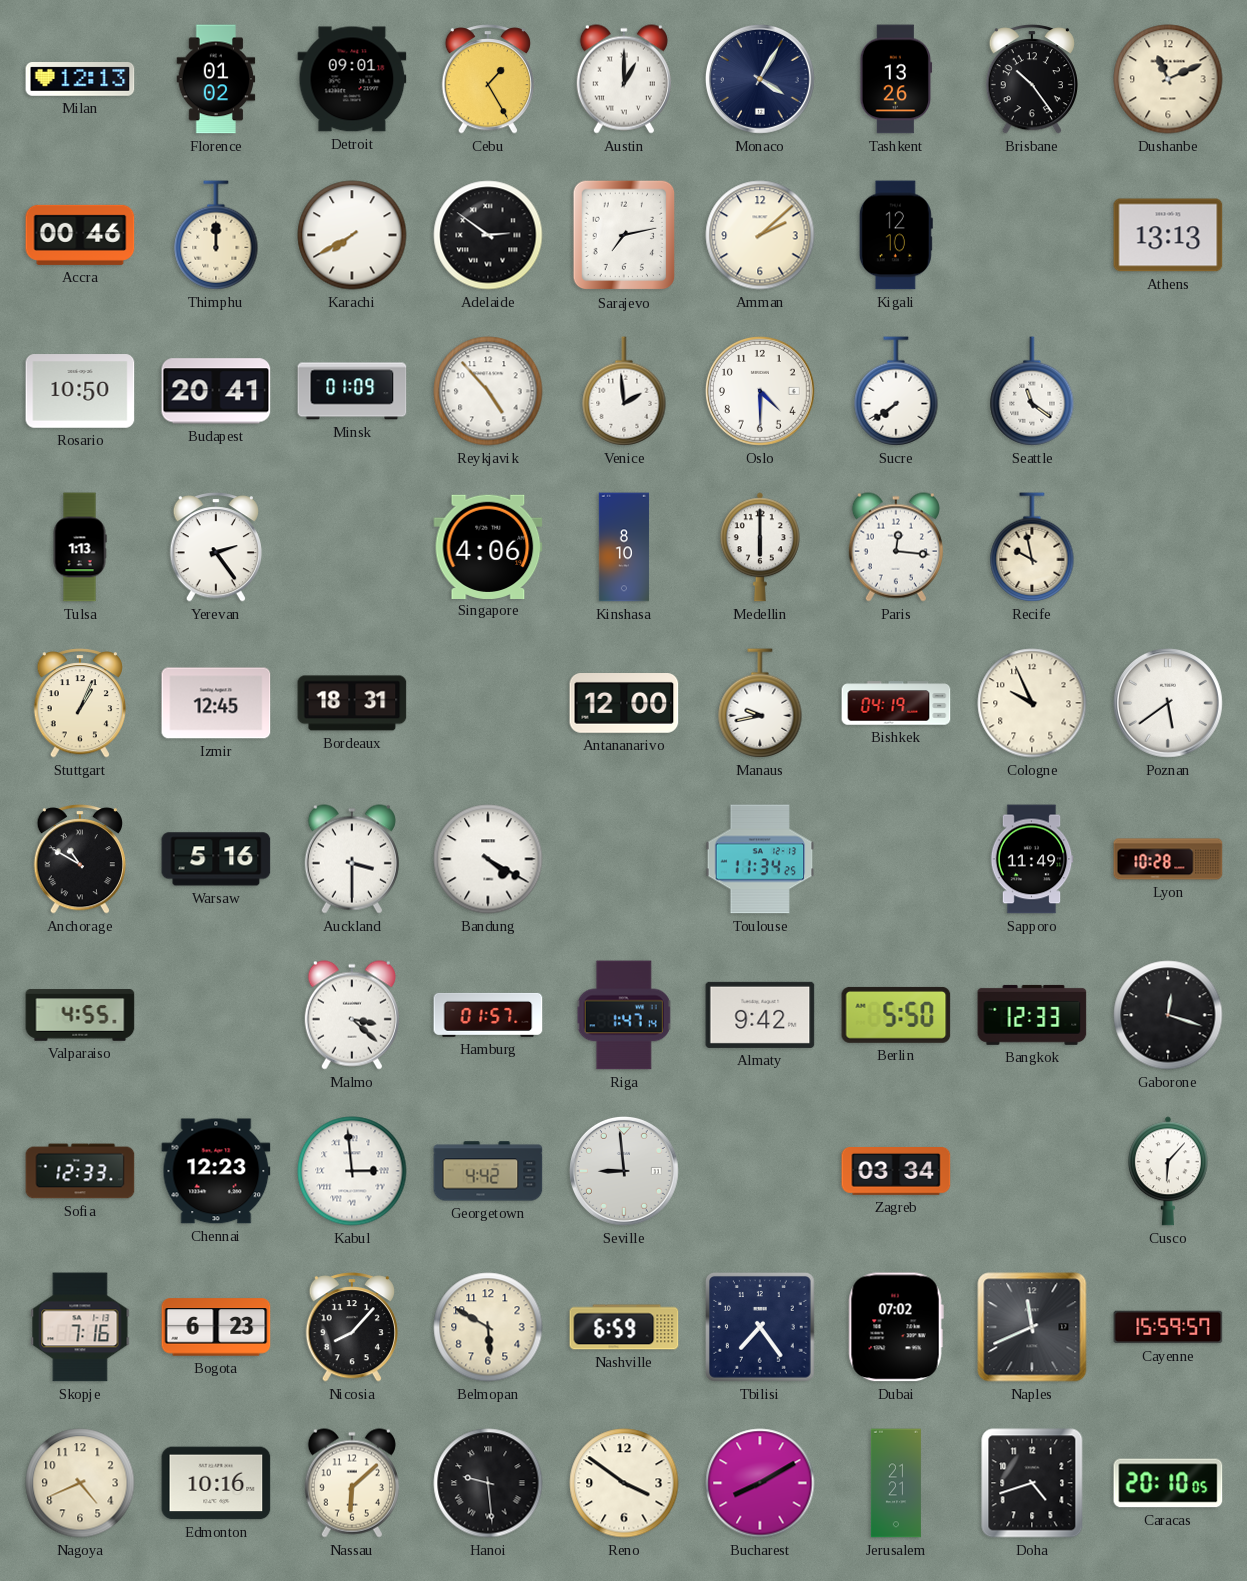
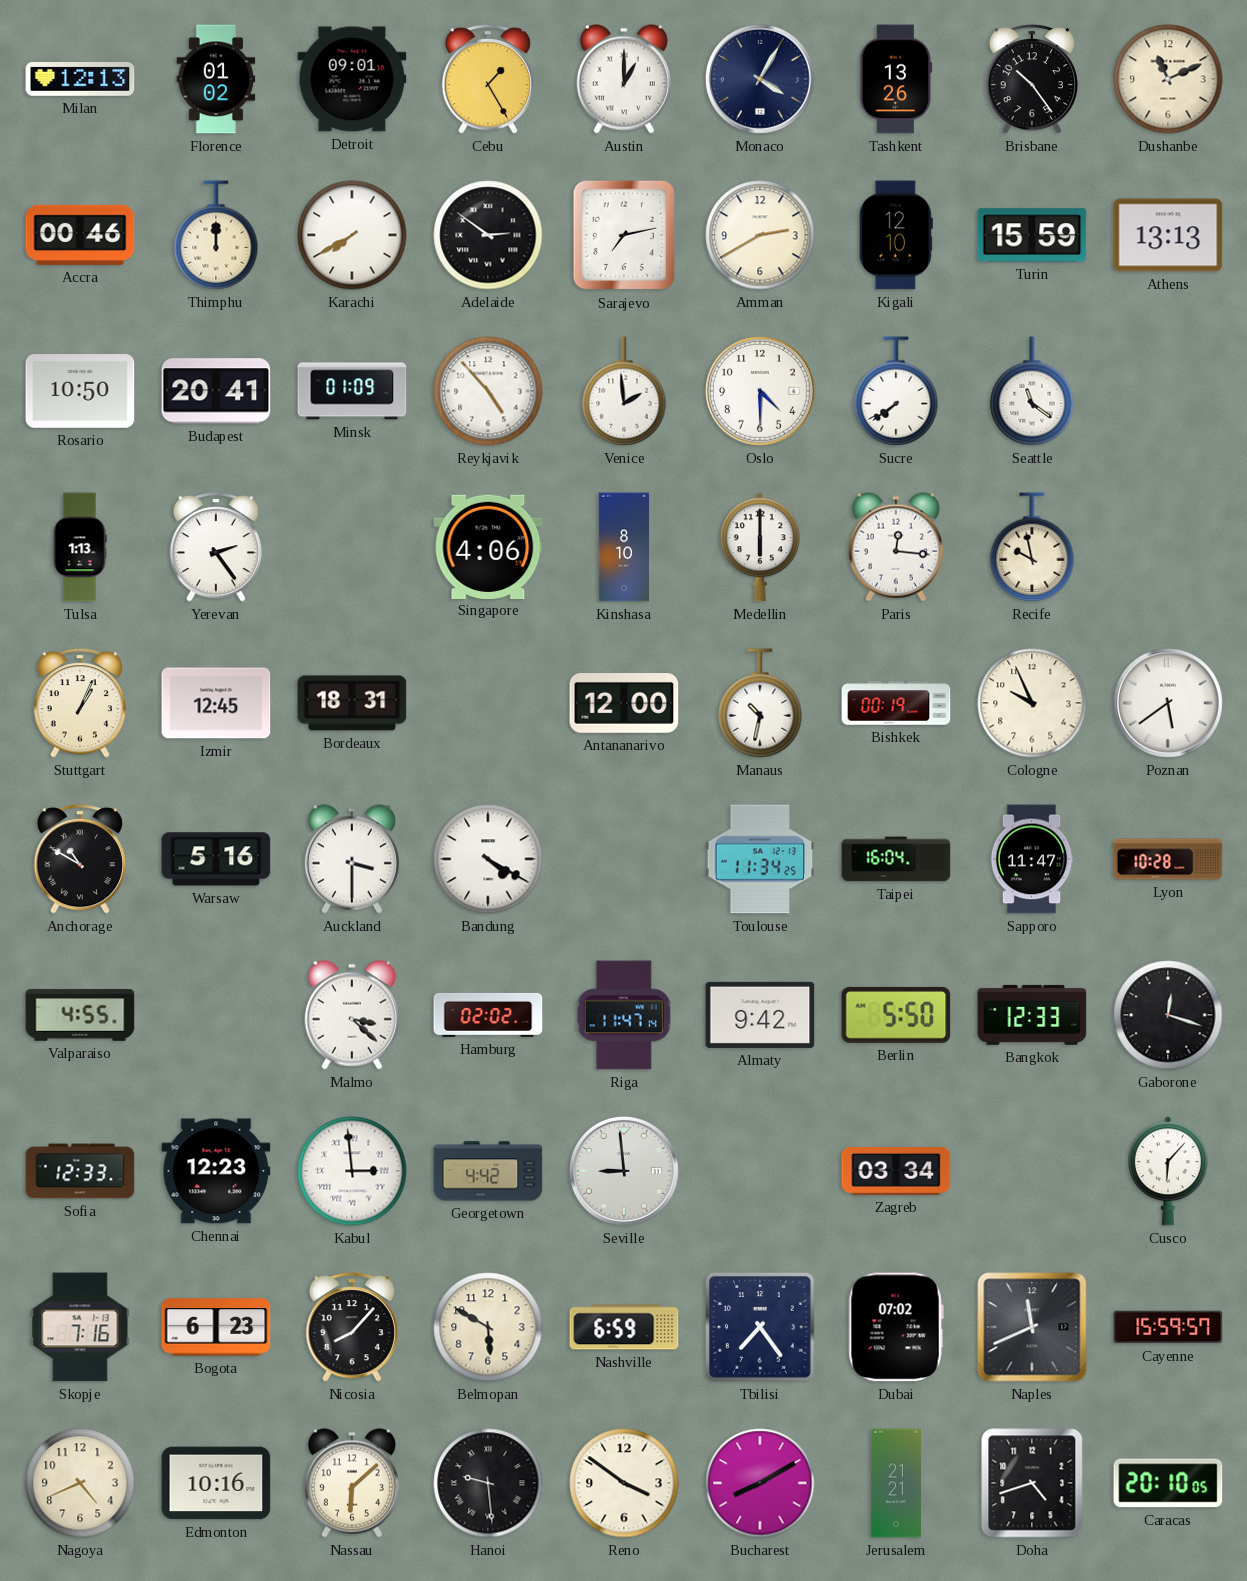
Amman: 2:08 -> 2:40
Turin: none -> 15:59
Manaus: 9:43 -> 10:32
Bishkek: 04:19 -> 00:19
Taipei: none -> 16:04
Sapporo: 11:49 -> 11:47
Hamburg: 01:57 -> 02:02
Riga: 1:47 -> 11:47
